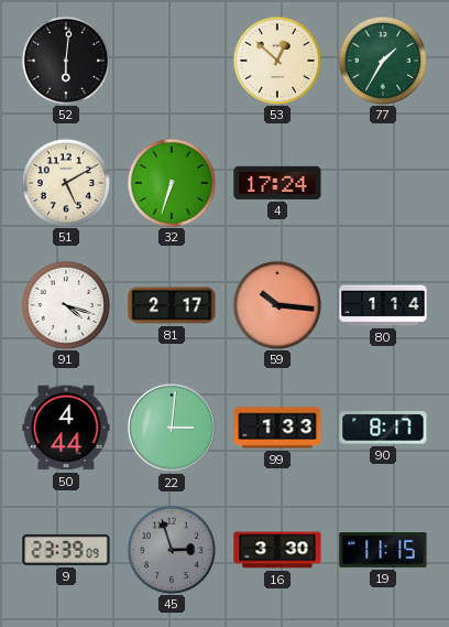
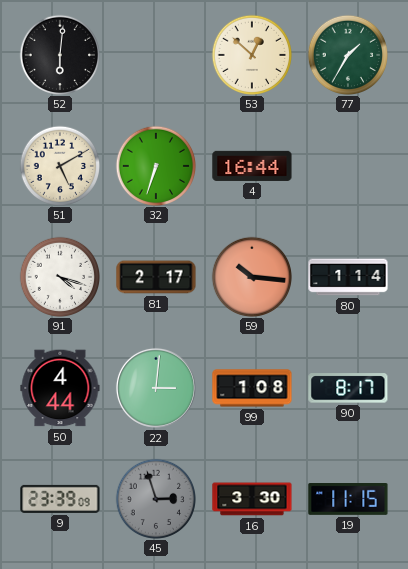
4: 17:24 -> 16:44
99: 1:33 -> 1:08
